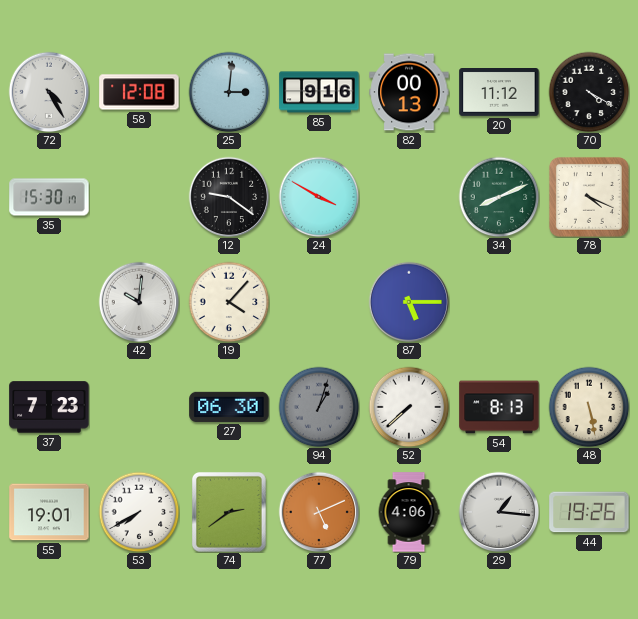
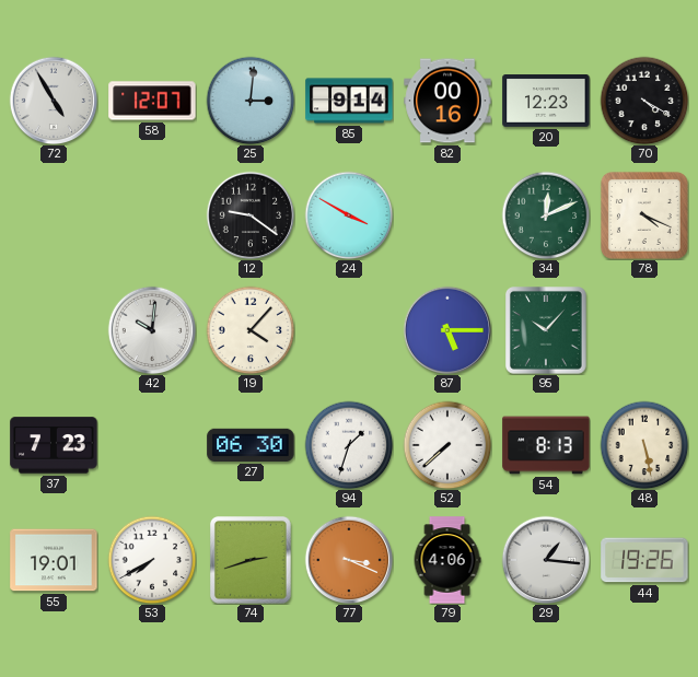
72: 4:25 -> 4:55
58: 12:08 -> 12:07
85: 9:16 -> 9:14
82: 00:13 -> 00:16
20: 11:12 -> 12:23
35: 15:30 -> none
34: 8:11 -> 12:11
95: none -> 10:07
94: 1:03 -> 1:33
94 dial: grey -> white
74: 2:39 -> 2:42
77: 5:11 -> 3:19
